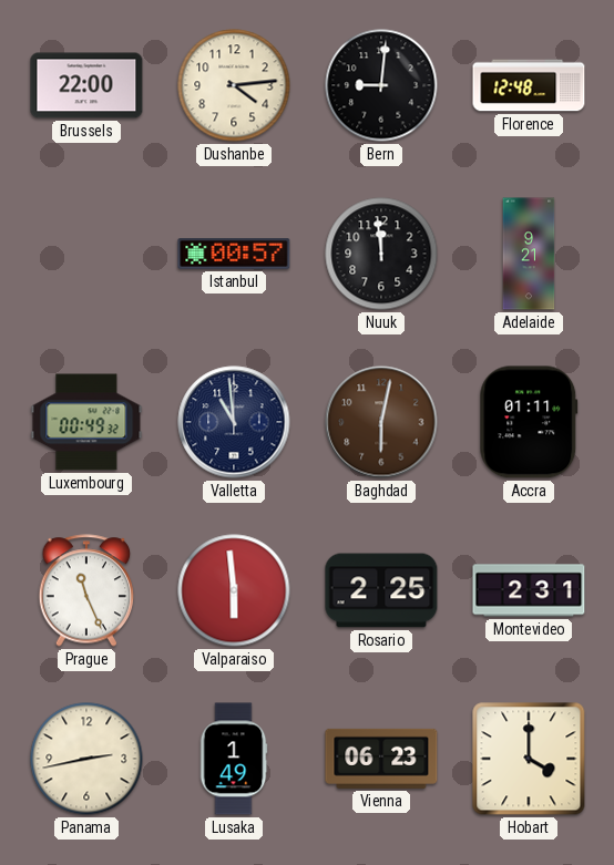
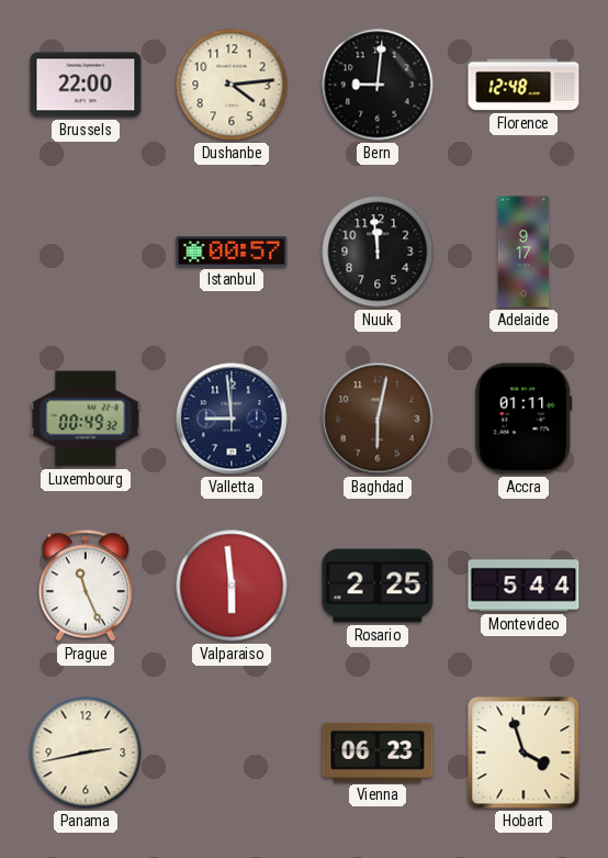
Adelaide: 9:21 -> 9:17
Valletta: 10:59 -> 8:59
Montevideo: 2:31 -> 5:44
Lusaka: 1:49 -> none
Hobart: 4:00 -> 3:57
